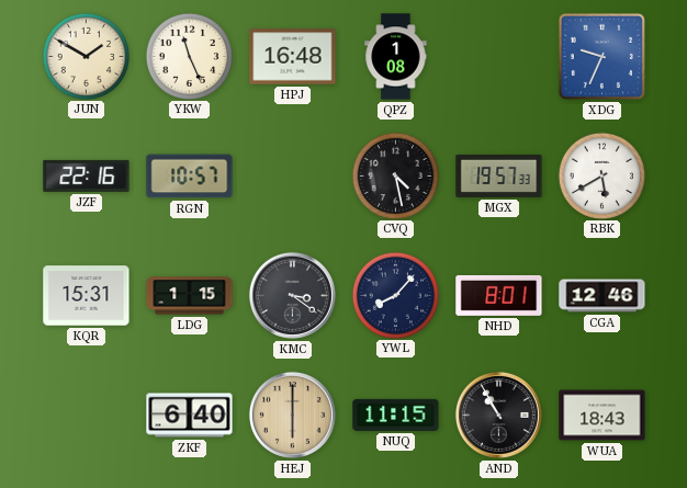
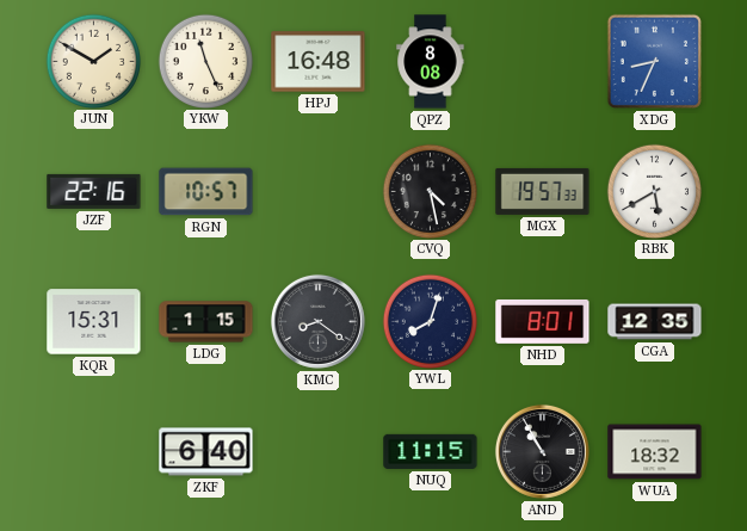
QPZ: 1:08 -> 8:08
XDG: 9:34 -> 8:34
KMC: 3:21 -> 8:21
YWL: 8:07 -> 8:03
CGA: 12:46 -> 12:35
HEJ: 6:00 -> none
WUA: 18:43 -> 18:32
